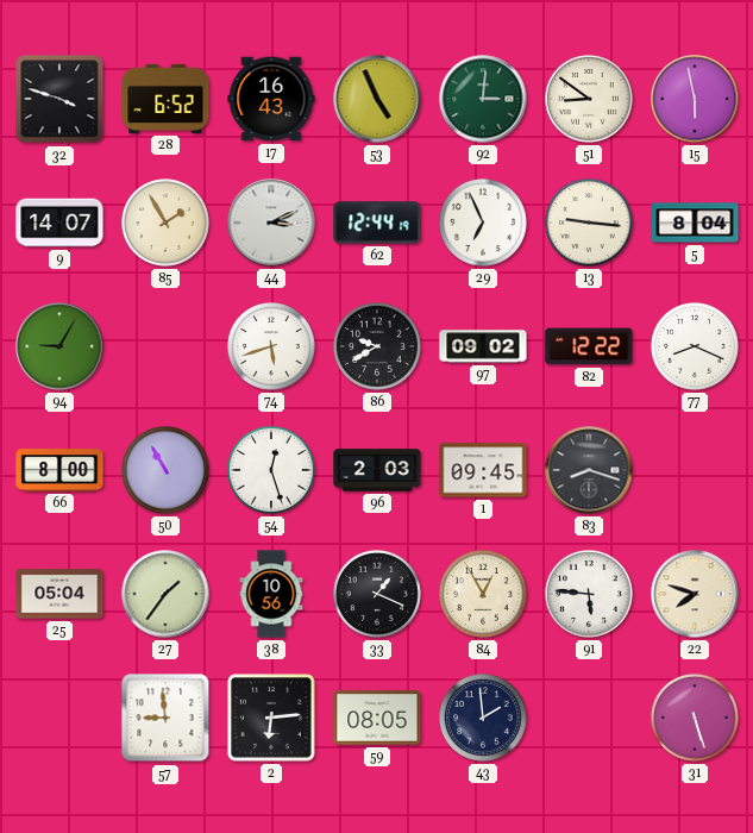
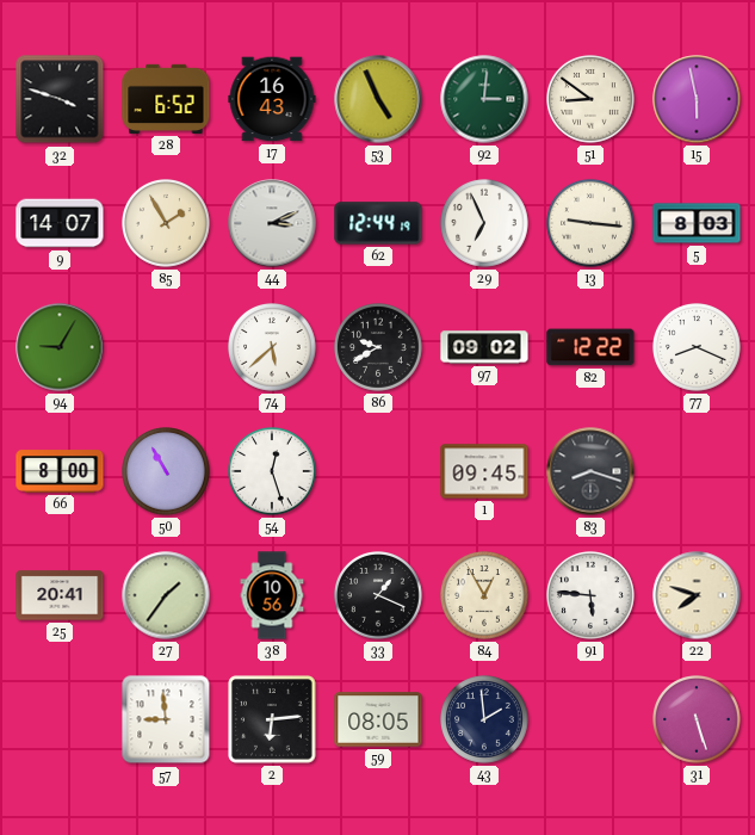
5: 8:04 -> 8:03
74: 5:42 -> 5:38
96: 2:03 -> none
25: 05:04 -> 20:41
